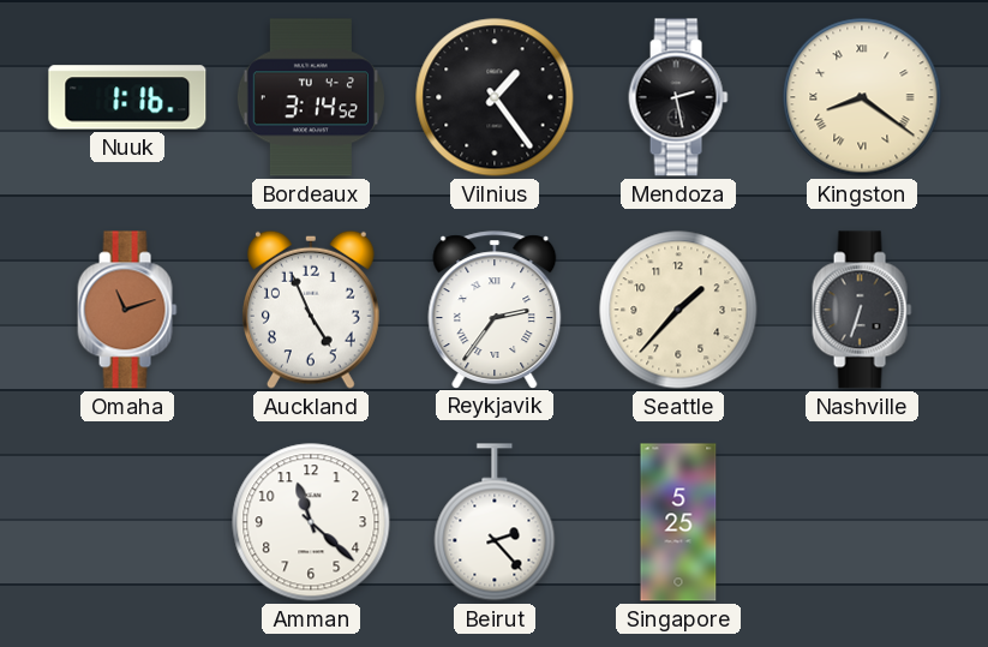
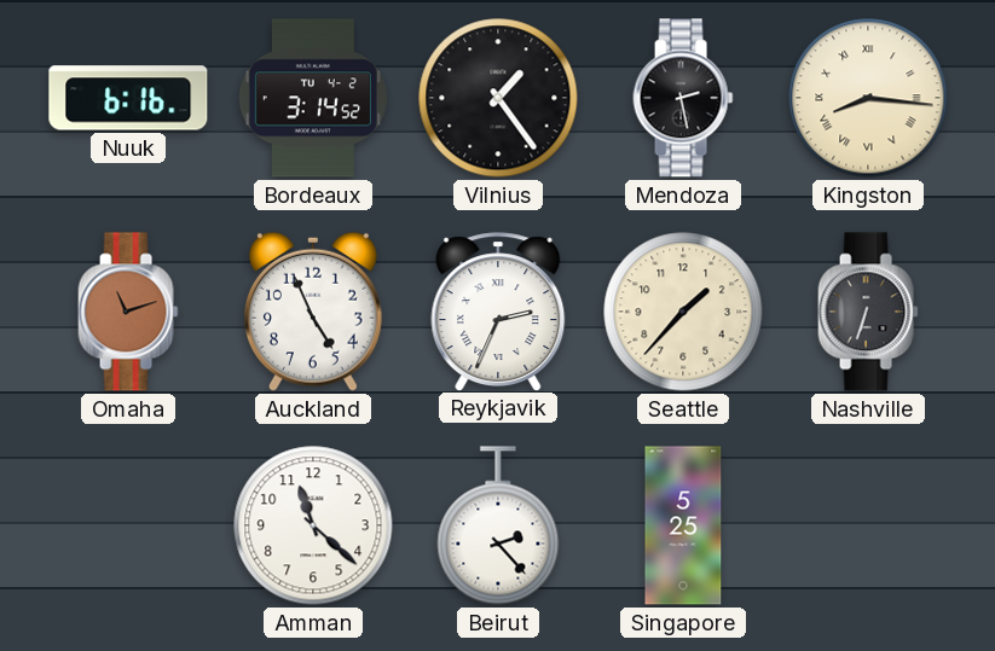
Nuuk: 1:16 -> 6:16
Kingston: 8:21 -> 8:16
Reykjavik: 2:36 -> 2:34
